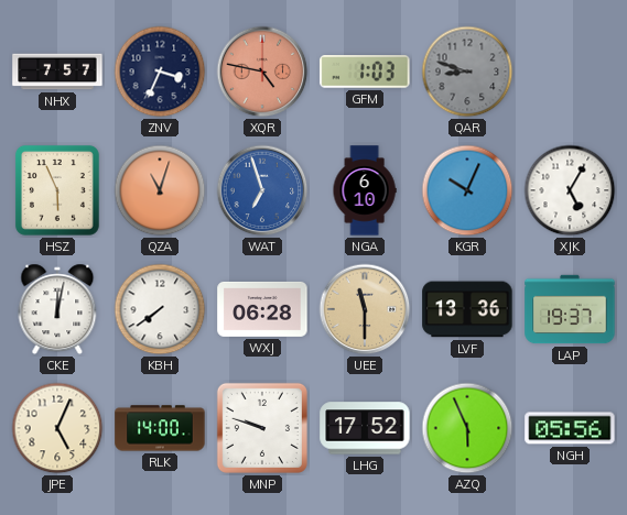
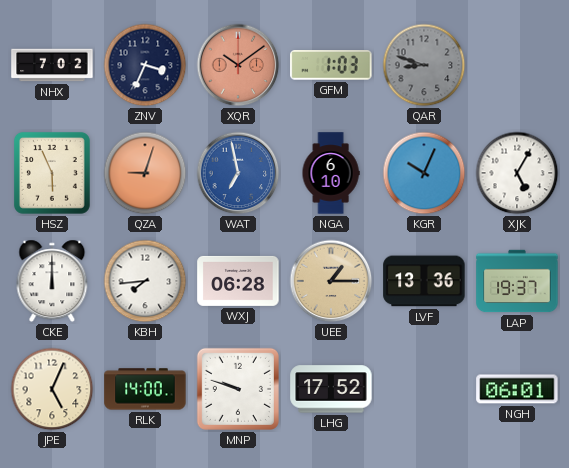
NHX: 7:57 -> 7:02
XQR: 4:47 -> 10:09
QZA: 11:03 -> 9:03
WAT: 6:57 -> 6:58
CKE: 12:02 -> 12:00
KBH: 7:39 -> 7:44
UEE: 11:30 -> 1:15
AZQ: 5:56 -> none
NGH: 05:56 -> 06:01
